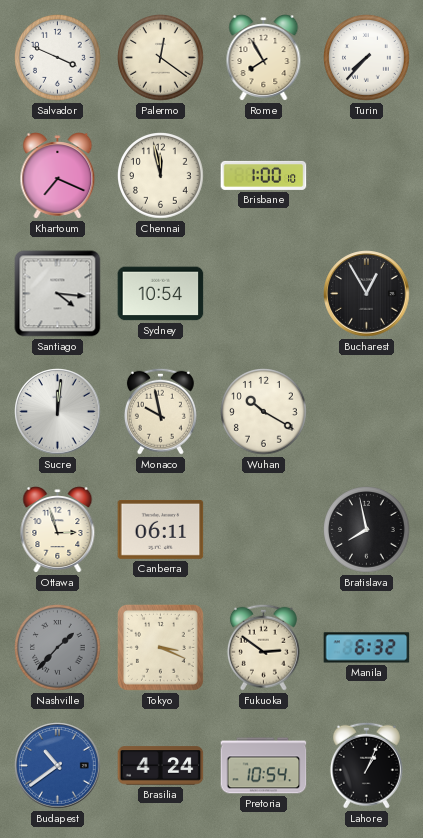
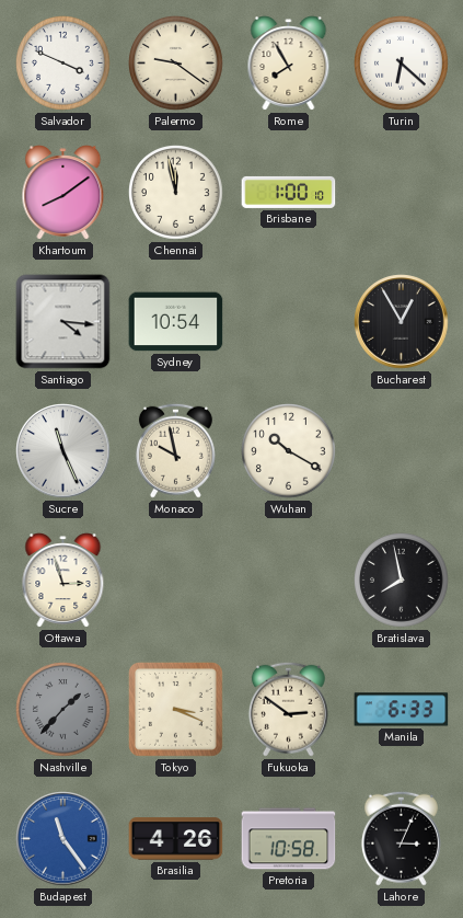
Palermo: 12:21 -> 9:21
Turin: 7:37 -> 6:22
Khartoum: 7:19 -> 8:09
Sucre: 12:01 -> 11:26
Canberra: 06:11 -> none
Manila: 6:32 -> 6:33
Budapest: 10:39 -> 11:24
Brasilia: 4:24 -> 4:26
Pretoria: 10:54 -> 10:58
Lahore: 1:04 -> 3:04
